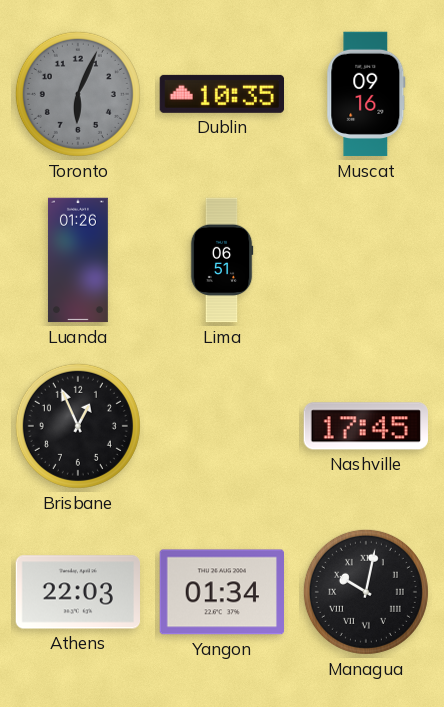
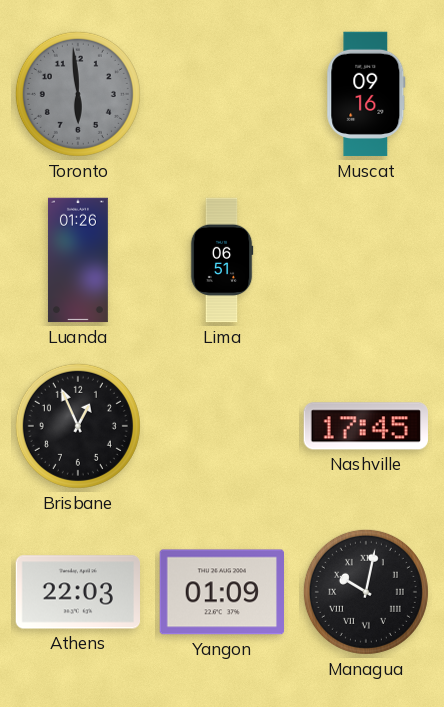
Toronto: 6:04 -> 5:59
Dublin: 10:35 -> none
Yangon: 01:34 -> 01:09
